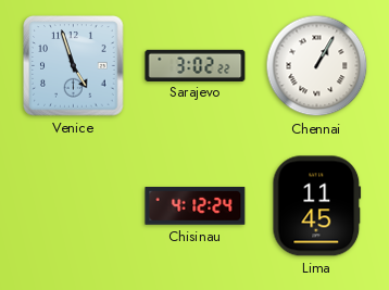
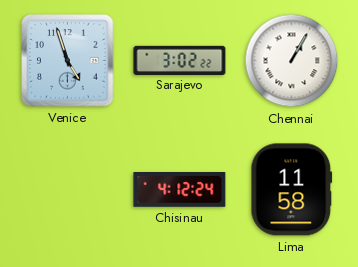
Lima: 11:45 -> 11:58
